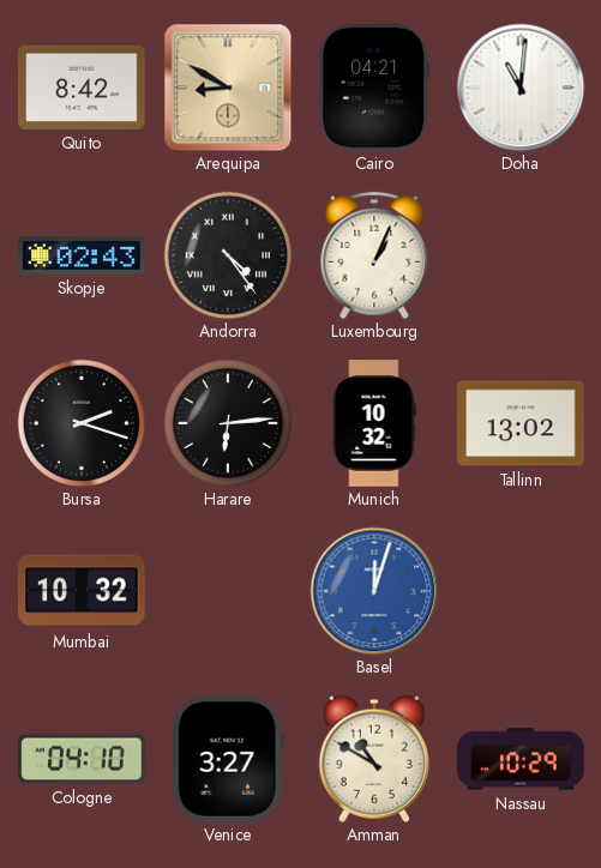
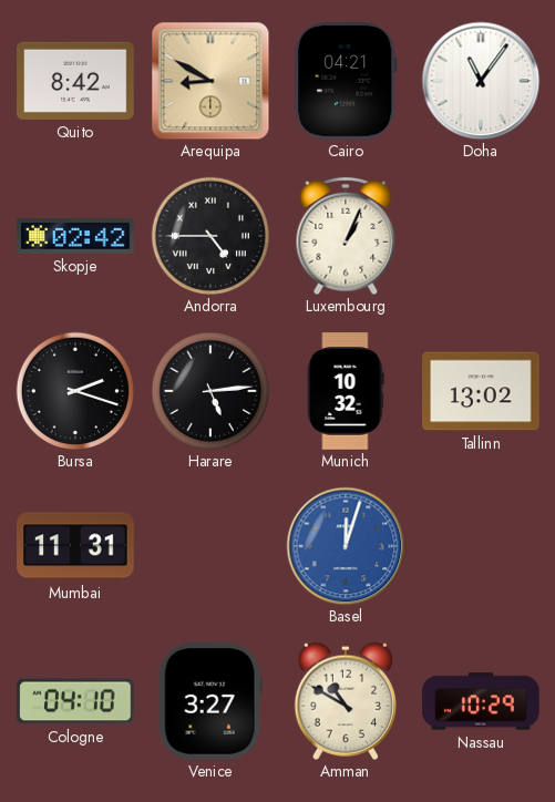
Doha: 11:01 -> 11:06
Skopje: 02:43 -> 02:42
Andorra: 4:24 -> 4:45
Harare: 6:14 -> 5:14
Mumbai: 10:32 -> 11:31
